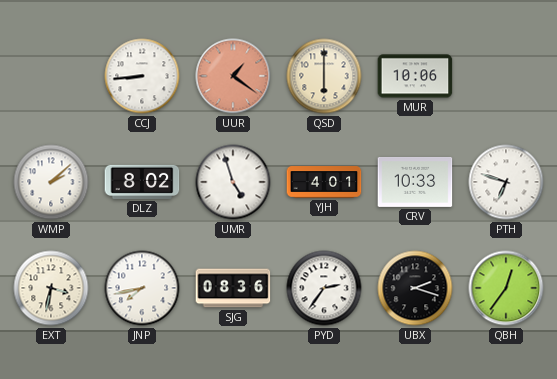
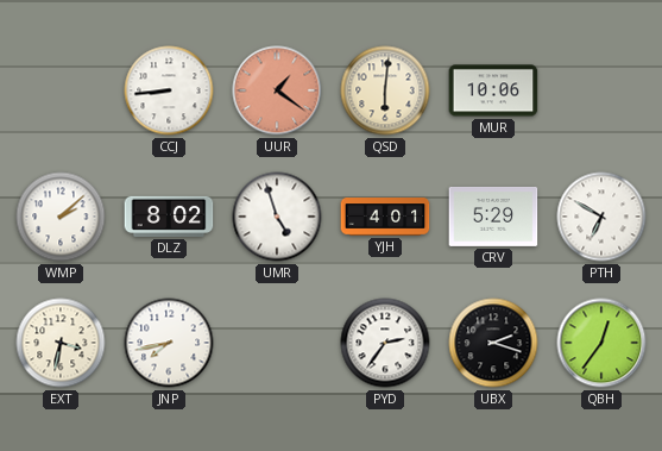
QSD: 6:00 -> 6:01
CRV: 10:33 -> 5:29
PTH: 6:48 -> 6:50
SJG: 08:36 -> none
